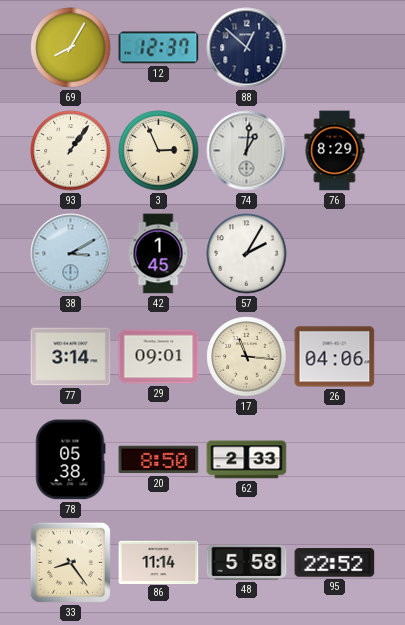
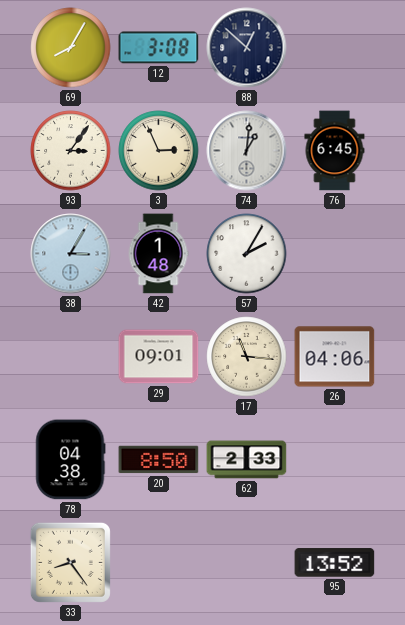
12: 12:37 -> 3:08
93: 1:06 -> 3:06
76: 8:29 -> 6:45
38: 3:10 -> 3:05
42: 1:45 -> 1:48
77: 3:14 -> none
78: 05:38 -> 04:38
86: 11:14 -> none
48: 5:58 -> none
95: 22:52 -> 13:52
